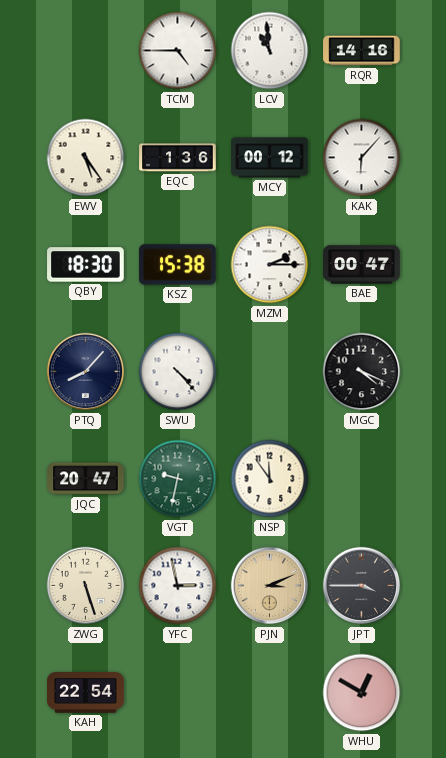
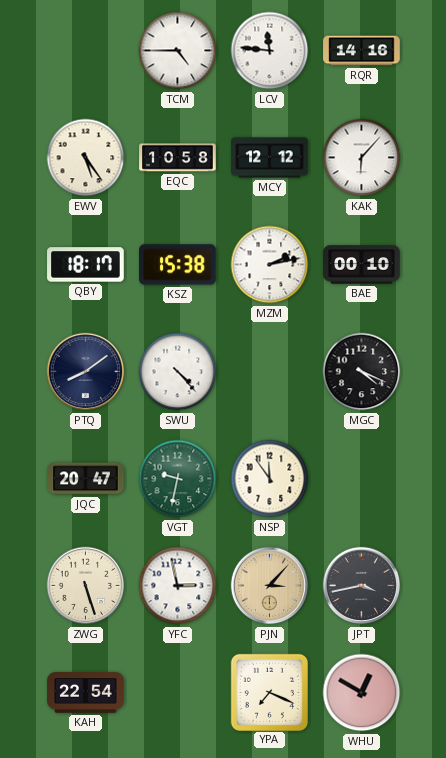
LCV: 10:59 -> 11:46
EQC: 1:36 -> 10:58
MCY: 00:12 -> 12:12
QBY: 18:30 -> 18:17
MZM: 2:15 -> 2:13
BAE: 00:47 -> 00:10
PTQ: 8:07 -> 8:09
PJN: 3:11 -> 3:07
JPT: 3:45 -> 3:43
YPA: none -> 7:19
